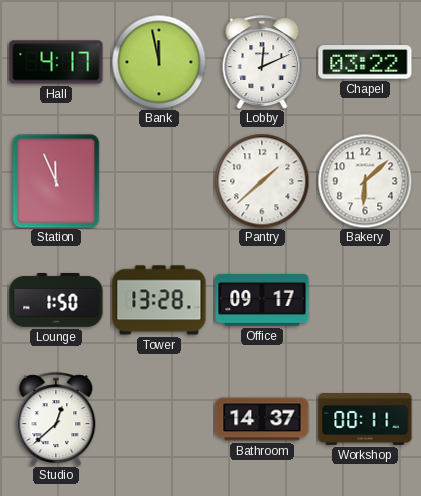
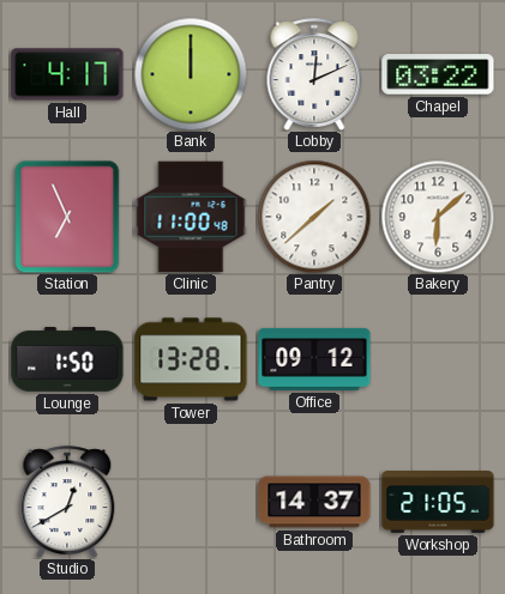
Bank: 11:58 -> 12:00
Station: 11:56 -> 6:56
Clinic: none -> 11:00
Office: 09:17 -> 09:12
Studio: 12:38 -> 12:40
Workshop: 00:11 -> 21:05
